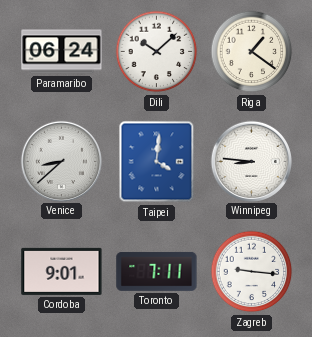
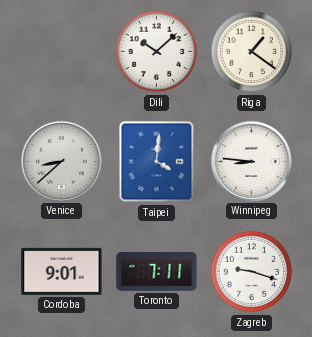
Paramaribo: 06:24 -> none
Zagreb: 9:16 -> 9:18
